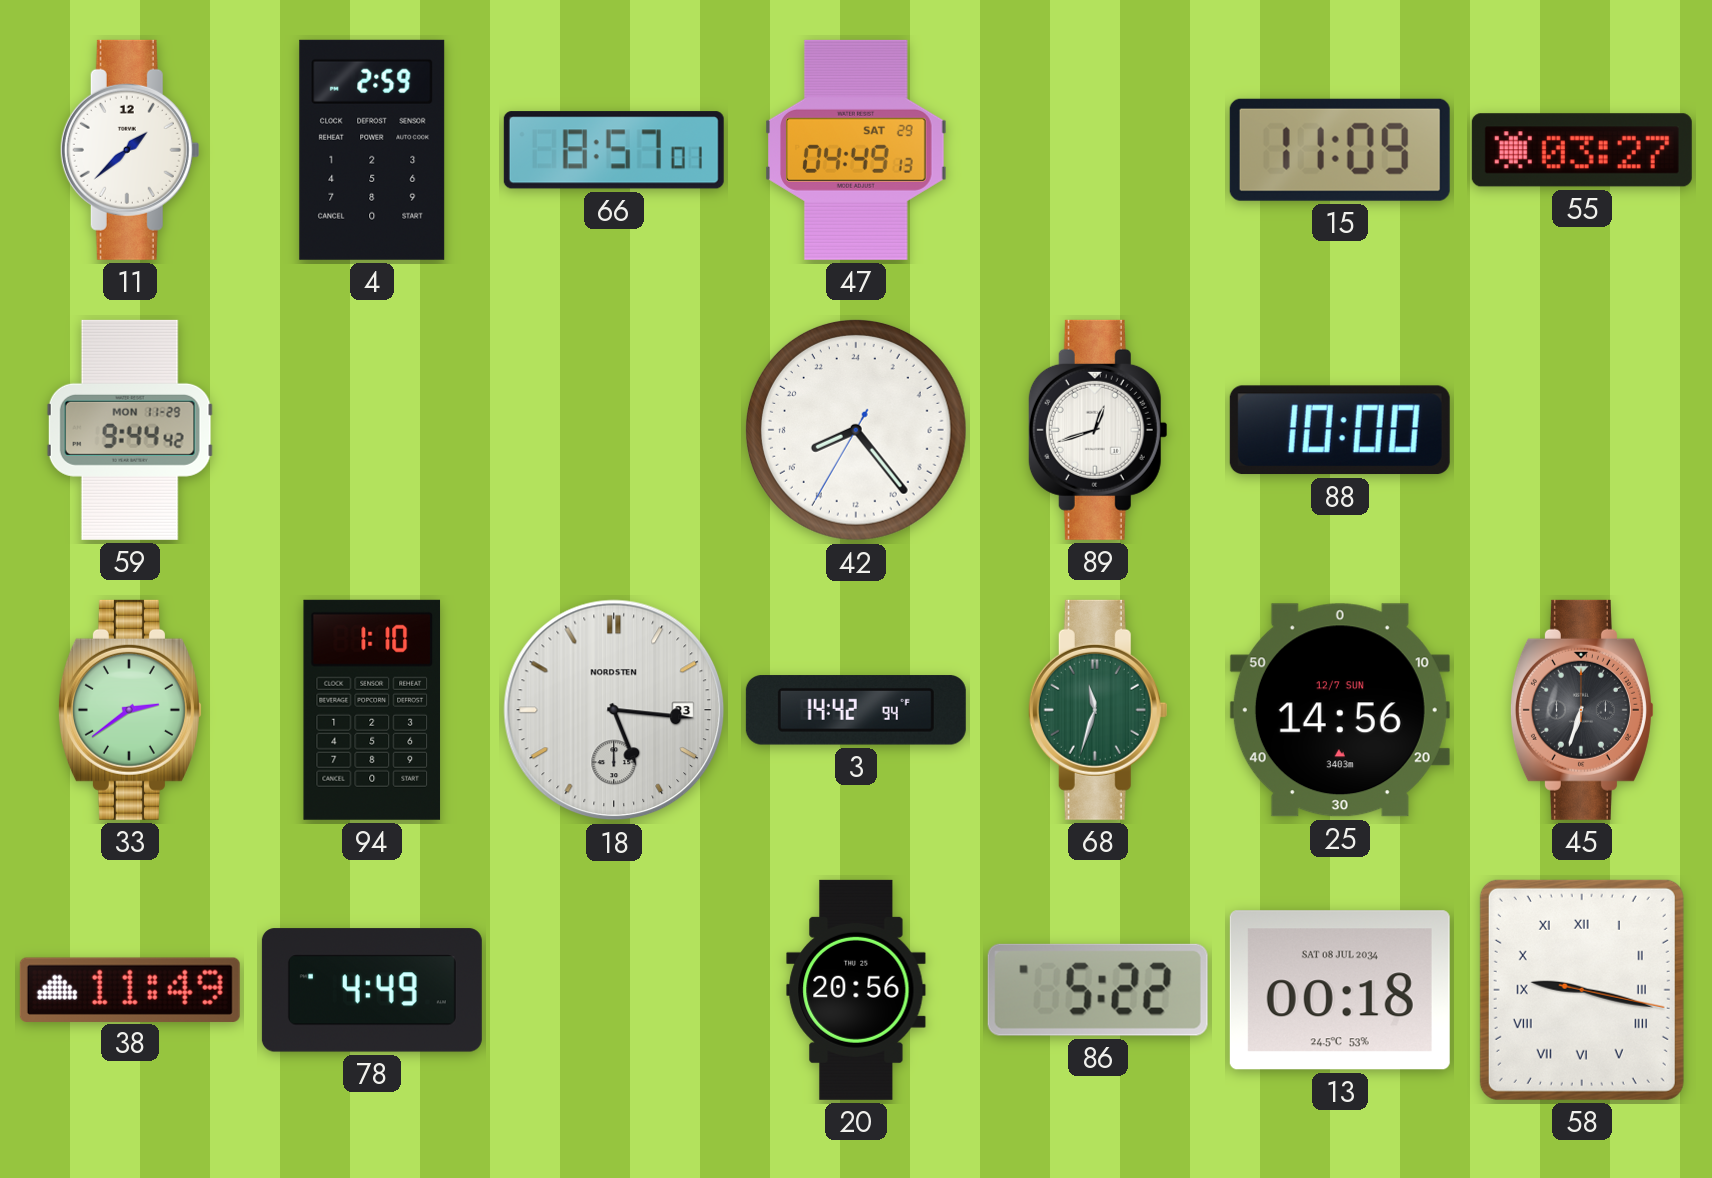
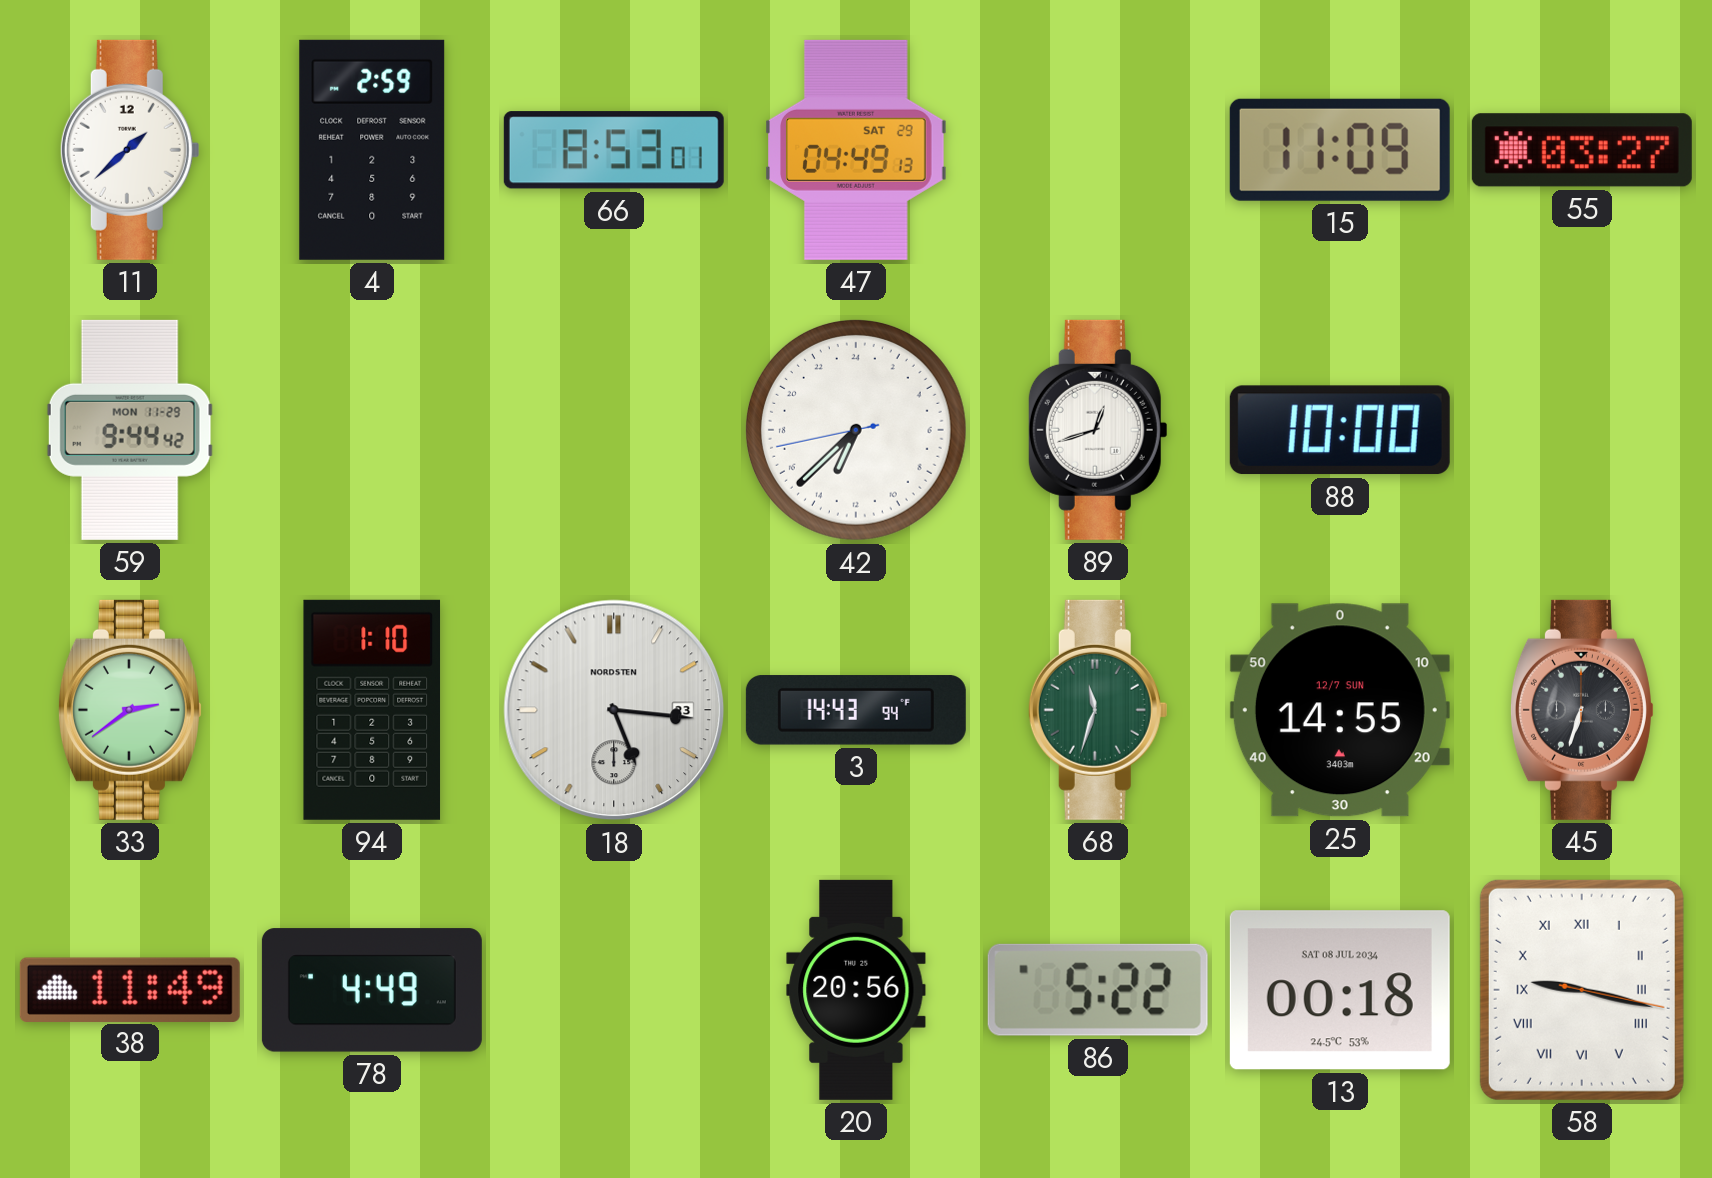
66: 8:57 -> 8:53
42: 16:23 -> 13:37
3: 14:42 -> 14:43
25: 14:56 -> 14:55
